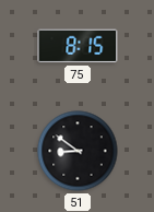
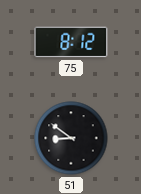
75: 8:15 -> 8:12
